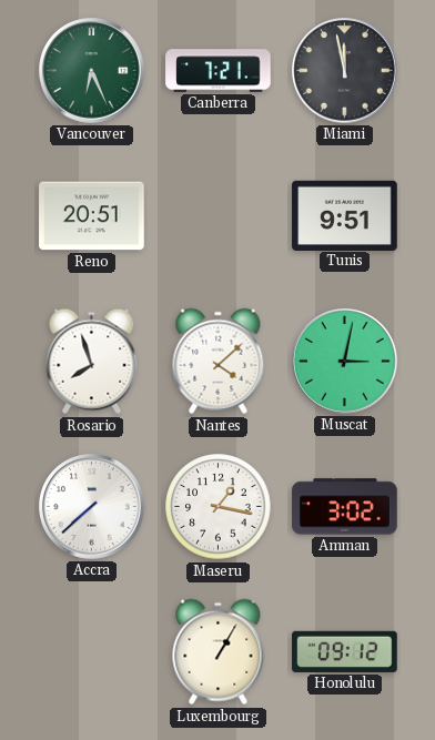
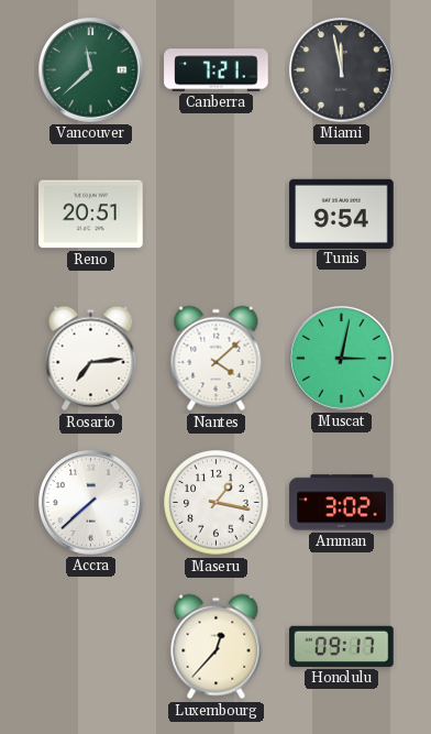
Vancouver: 6:26 -> 11:38
Tunis: 9:51 -> 9:54
Rosario: 7:57 -> 7:14
Luxembourg: 1:05 -> 12:37
Honolulu: 09:12 -> 09:17
